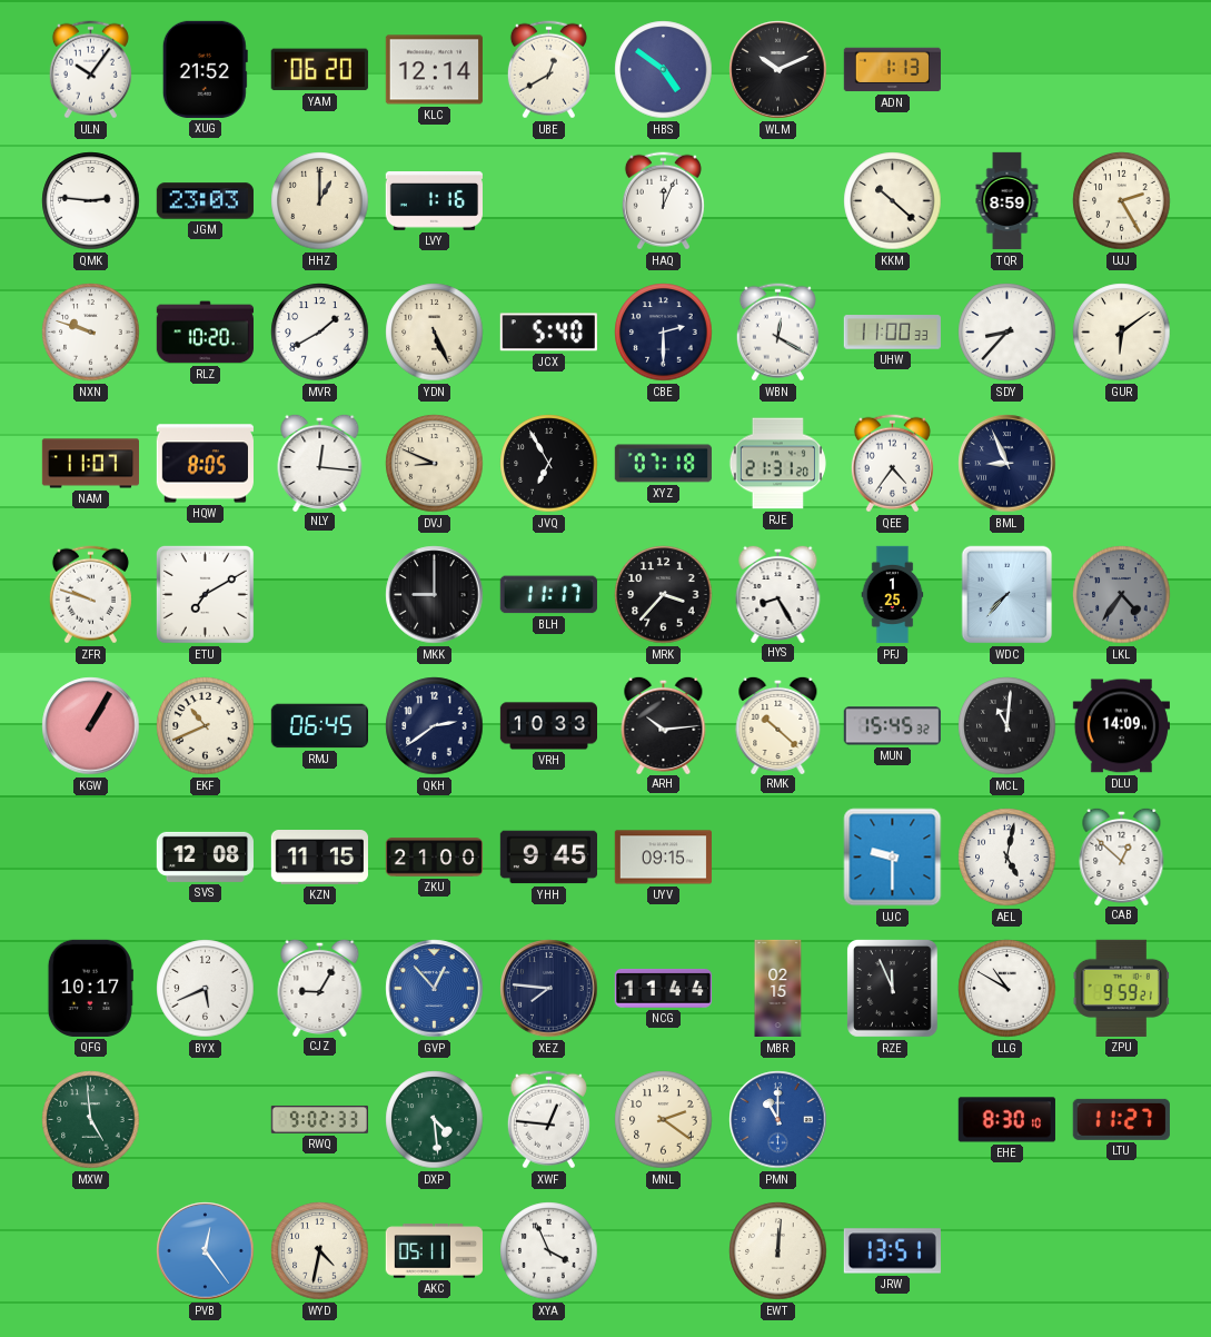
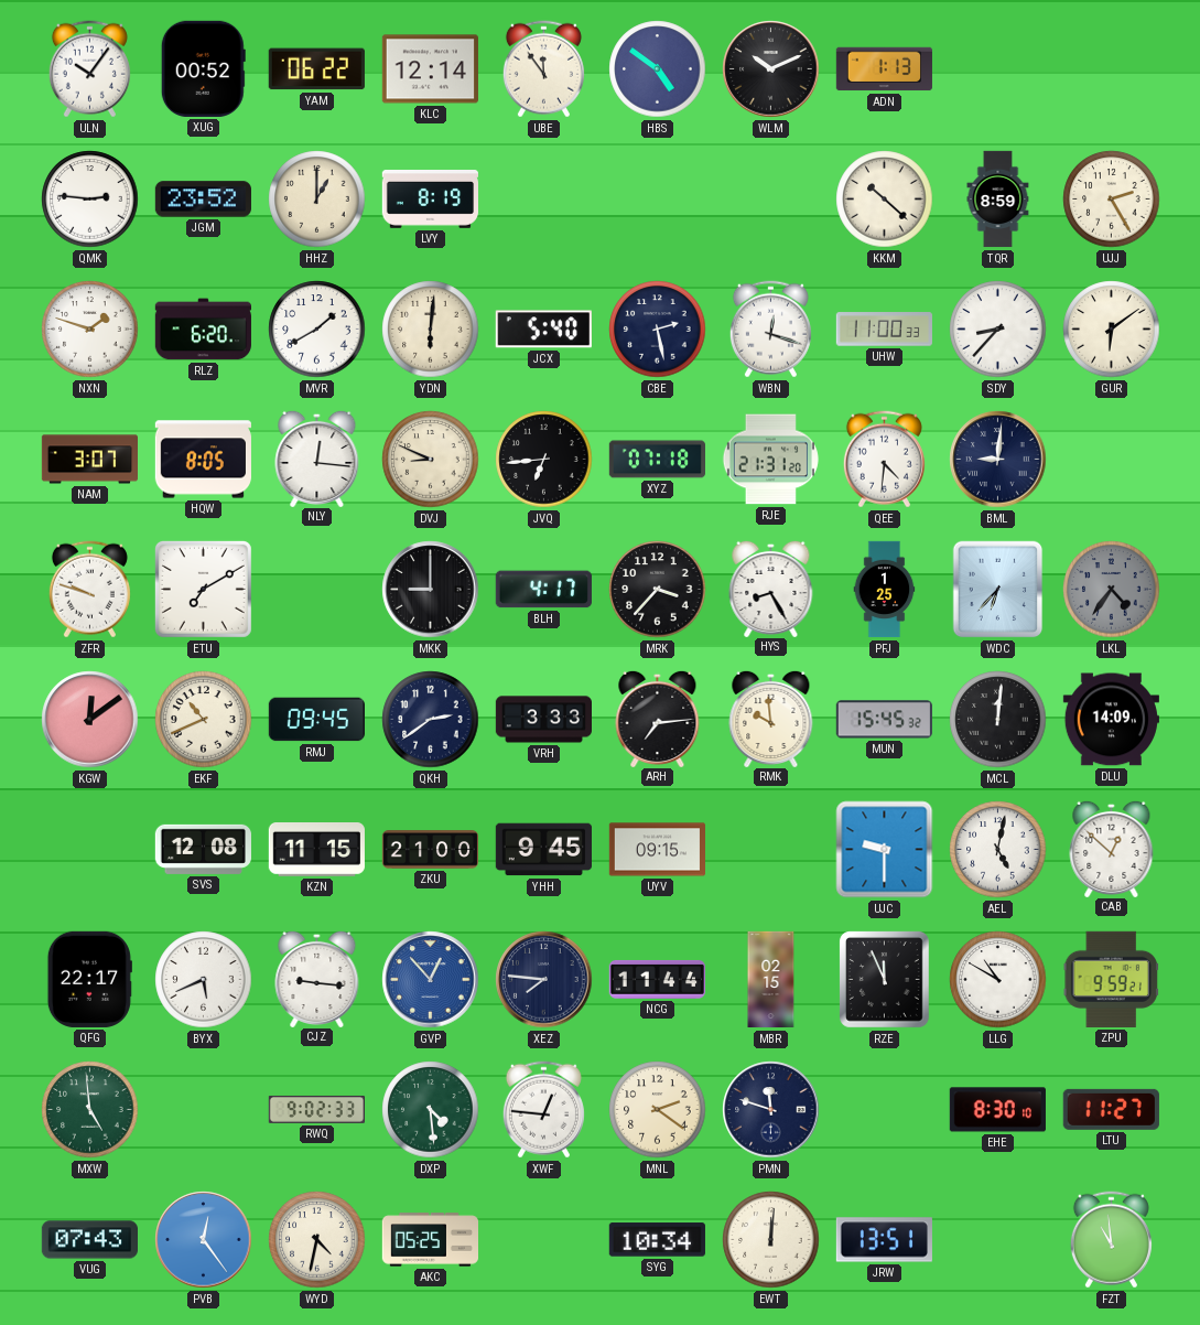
XUG: 21:52 -> 00:52
YAM: 06:20 -> 06:22
UBE: 12:40 -> 11:54
JGM: 23:03 -> 23:52
LVY: 1:16 -> 8:19
HAQ: 12:04 -> none
NXN: 9:48 -> 1:48
RLZ: 10:20 -> 6:20
YDN: 5:26 -> 6:01
CBE: 2:30 -> 2:28
WBN: 12:20 -> 12:18
NAM: 11:07 -> 3:07
JVQ: 6:55 -> 6:44
QEE: 4:36 -> 4:31
BML: 8:56 -> 9:01
BLH: 11:17 -> 4:17
WDC: 7:37 -> 6:37
KGW: 1:05 -> 12:09
RMJ: 06:45 -> 09:45
VRH: 10:33 -> 3:33
ARH: 10:14 -> 7:14
RMK: 10:22 -> 9:59
MCL: 11:01 -> 12:01
QFG: 10:17 -> 22:17
CJZ: 9:05 -> 9:16
PMN: 11:00 -> 11:48
PMN dial: blue -> navy
VUG: none -> 07:43
AKC: 05:11 -> 05:25
XYA: 3:56 -> none
SYG: none -> 10:34
FZT: none -> 10:59
